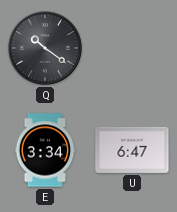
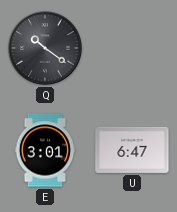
E: 3:34 -> 3:01
